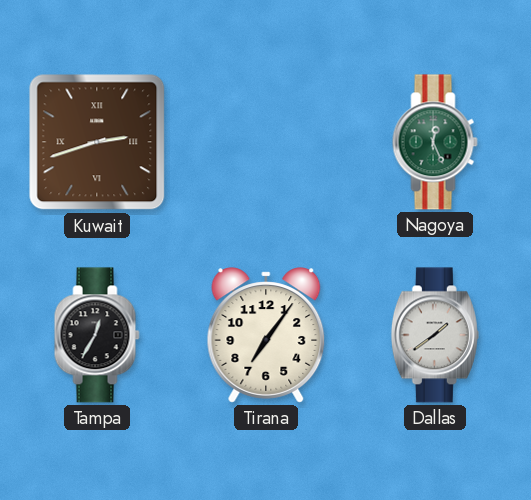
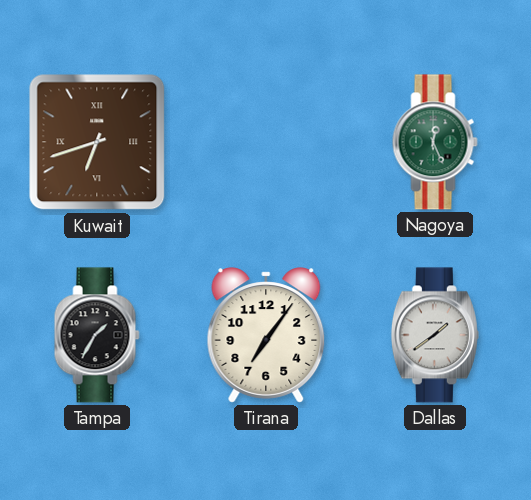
Kuwait: 2:42 -> 6:42
Tampa: 12:35 -> 1:35
